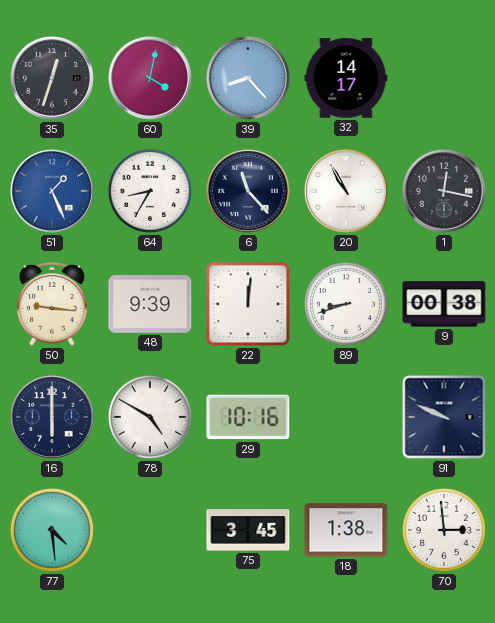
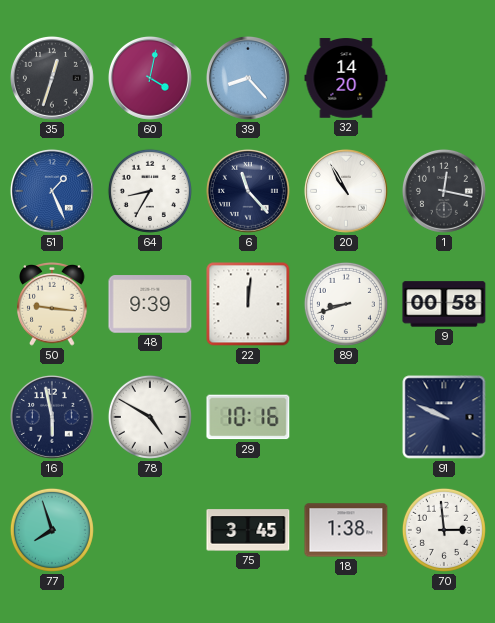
32: 14:17 -> 14:20
9: 00:38 -> 00:58
16: 6:00 -> 5:58
77: 4:29 -> 7:57
